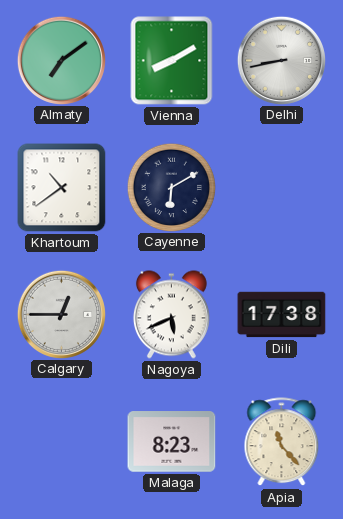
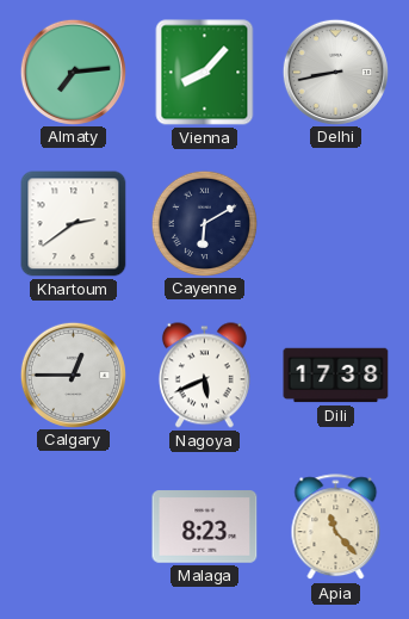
Almaty: 7:09 -> 7:14
Vienna: 8:10 -> 8:07
Khartoum: 10:39 -> 2:39
